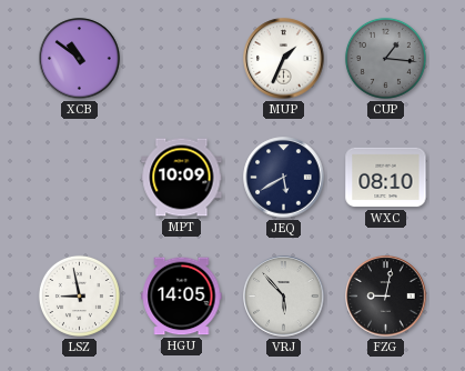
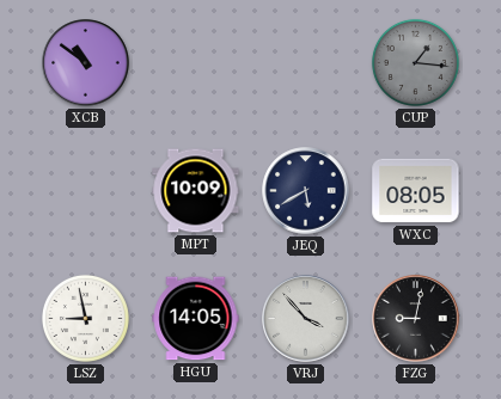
MUP: 1:34 -> none
WXC: 08:10 -> 08:05
VRJ: 5:53 -> 3:53
